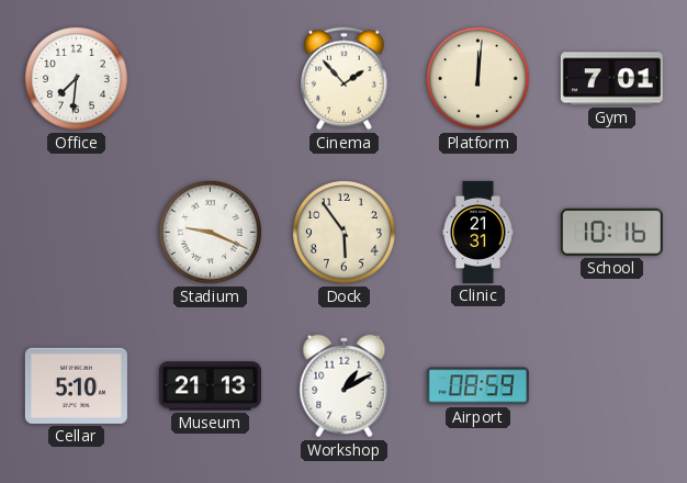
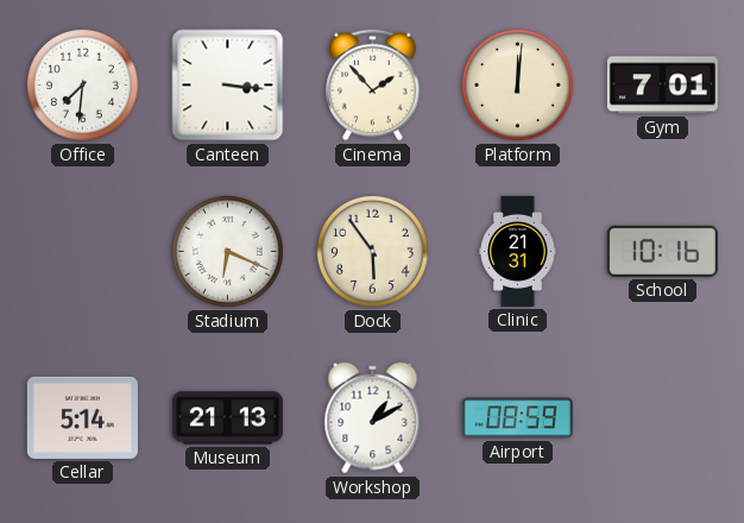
Canteen: none -> 3:16
Stadium: 9:19 -> 6:19
Cellar: 5:10 -> 5:14
